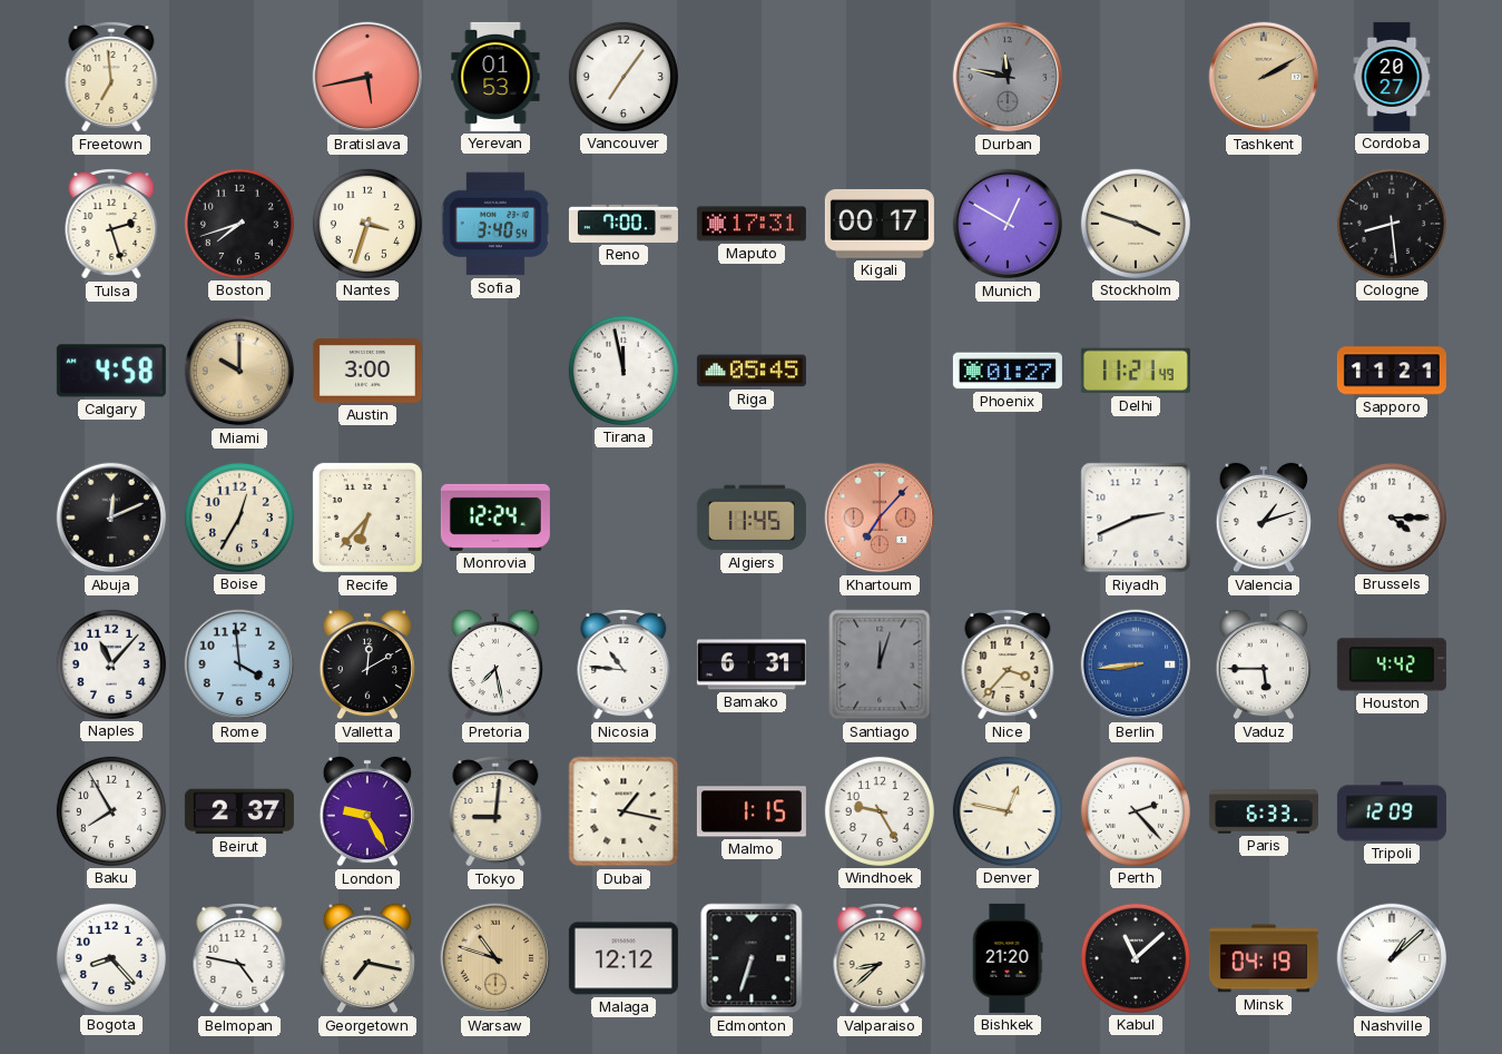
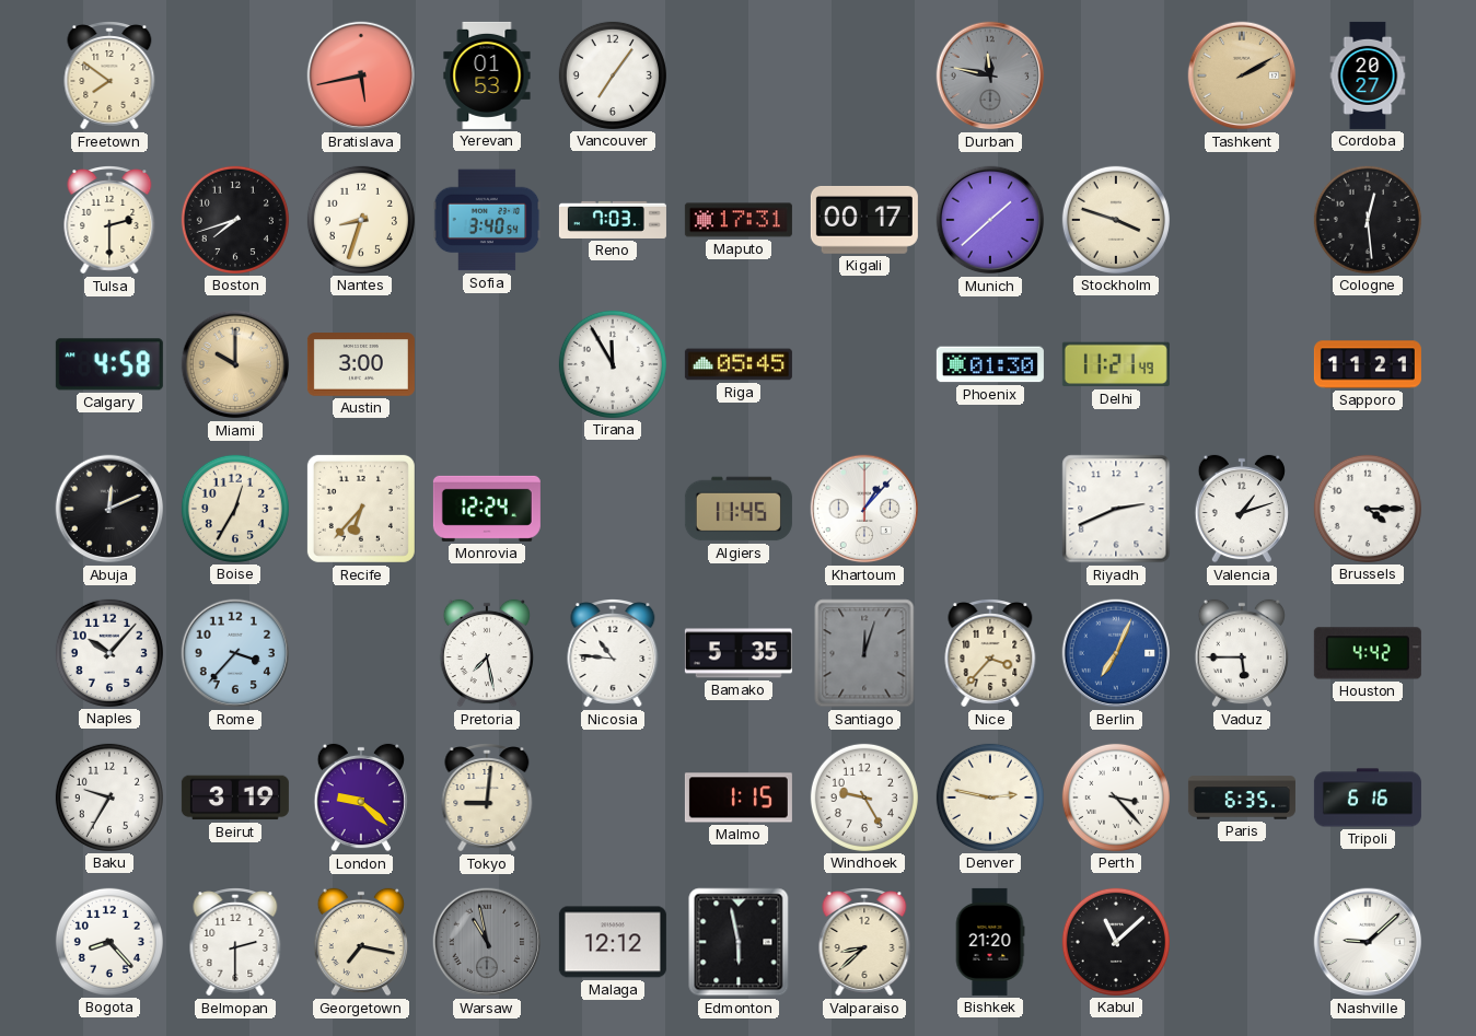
Freetown: 6:59 -> 7:51
Tulsa: 2:27 -> 2:30
Nantes: 3:33 -> 8:33
Reno: 7:00 -> 7:03
Munich: 12:50 -> 1:38
Cologne: 8:29 -> 12:29
Tirana: 11:58 -> 11:55
Phoenix: 01:27 -> 01:30
Khartoum: 7:07 -> 1:07
Khartoum dial: salmon -> white
Naples: 11:07 -> 10:07
Rome: 3:59 -> 3:37
Valletta: 12:10 -> none
Bamako: 6:31 -> 5:35
Berlin: 8:44 -> 7:04
Baku: 7:55 -> 9:35
Beirut: 2:37 -> 3:19
London: 9:25 -> 9:22
Dubai: 1:17 -> none
Denver: 12:47 -> 2:47
Perth: 2:23 -> 3:23
Paris: 6:33 -> 6:35
Tripoli: 12:09 -> 6:16
Belmopan: 4:47 -> 2:30
Warsaw: 10:48 -> 10:58
Warsaw dial: champagne -> grey
Edmonton: 6:33 -> 5:58
Minsk: 04:19 -> none
Nashville: 1:08 -> 9:08
